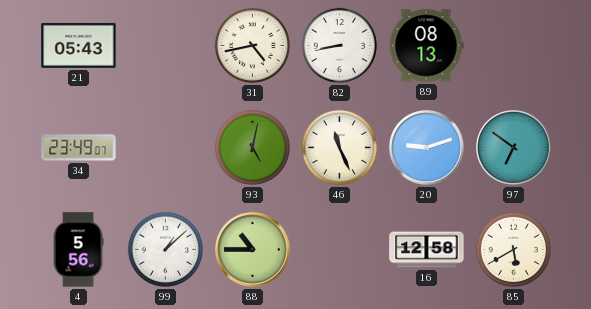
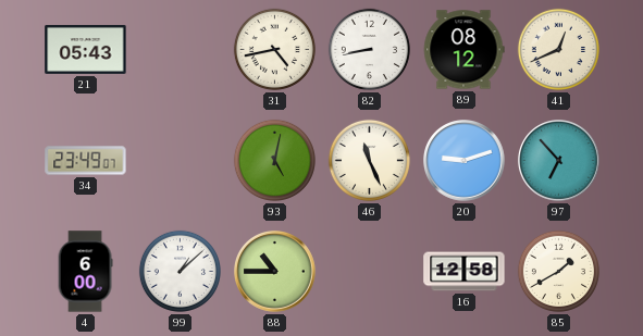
89: 08:13 -> 08:12
41: none -> 12:41
97: 6:51 -> 6:53
4: 5:56 -> 6:00
85: 5:40 -> 1:40
